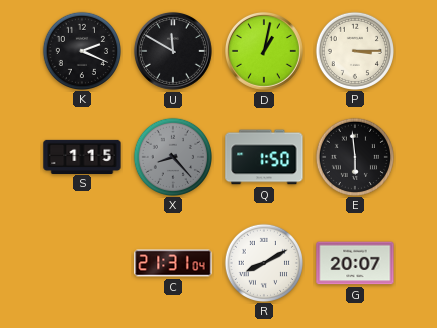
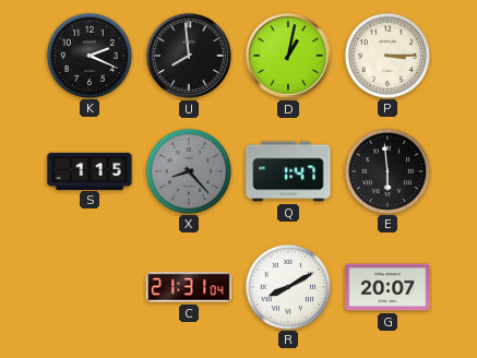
U: 11:50 -> 7:59
Q: 1:50 -> 1:47
